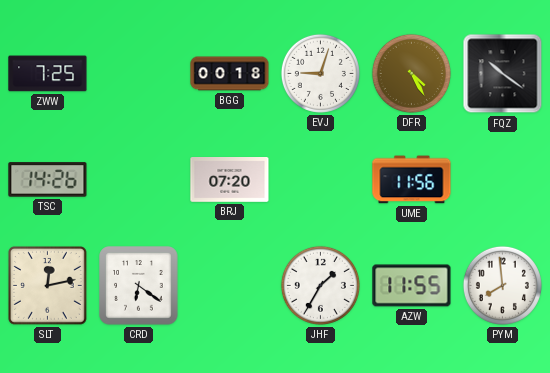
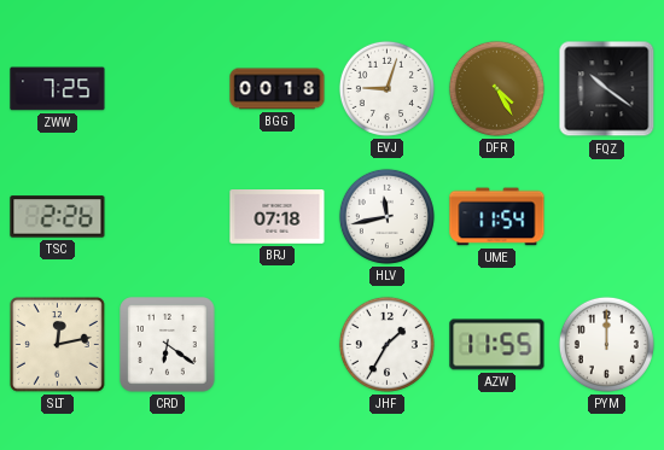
TSC: 14:26 -> 2:26
BRJ: 07:20 -> 07:18
HLV: none -> 11:43
UME: 11:56 -> 11:54
PYM: 7:59 -> 12:00
